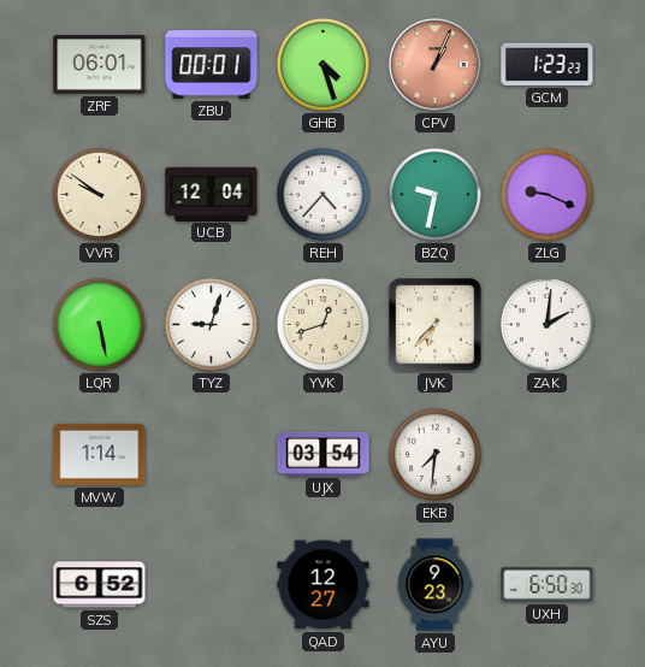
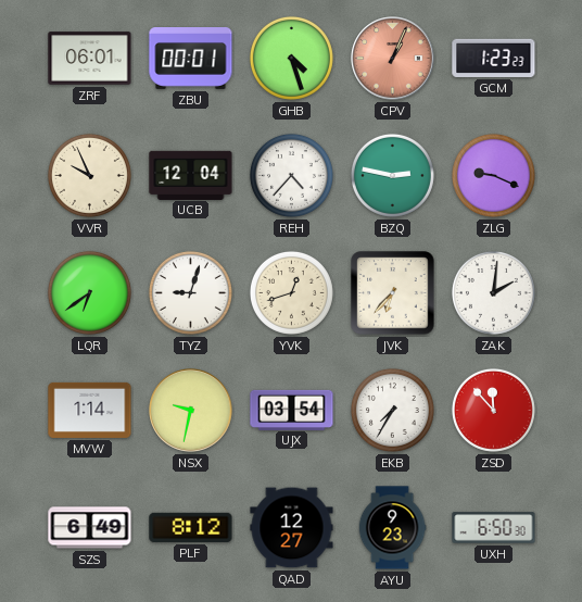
VVR: 9:51 -> 9:56
BZQ: 9:32 -> 2:47
LQR: 5:28 -> 6:39
NSX: none -> 9:32
EKB: 7:31 -> 7:35
ZSD: none -> 11:53
SZS: 6:52 -> 6:49
PLF: none -> 8:12
